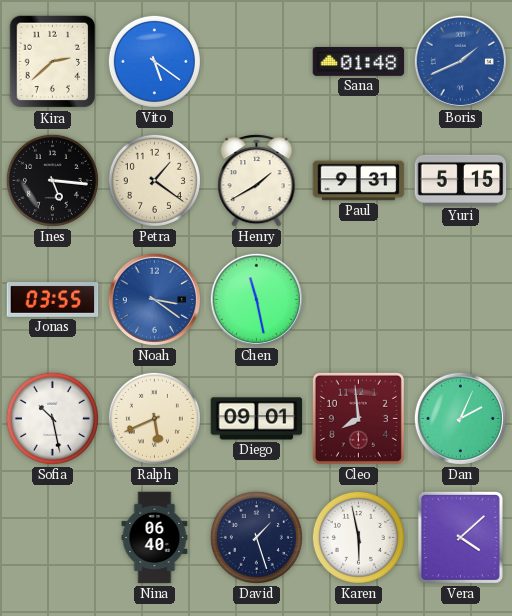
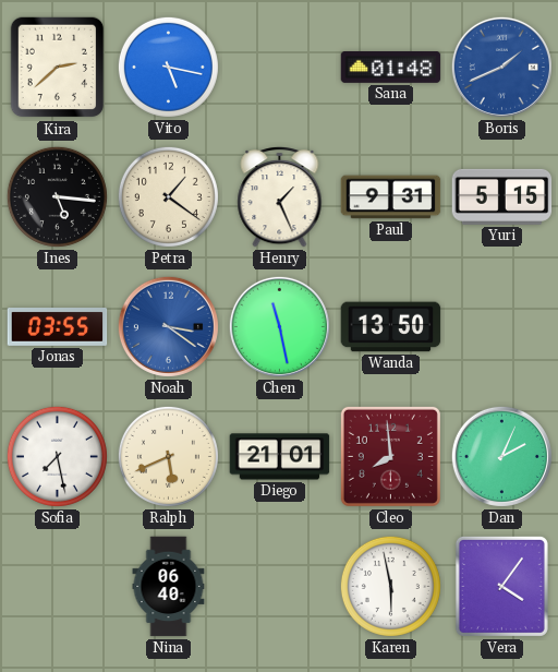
Vito: 5:21 -> 5:17
Henry: 1:40 -> 1:26
Wanda: none -> 13:50
Sofia: 10:28 -> 7:28
Diego: 09:01 -> 21:01
David: 1:27 -> none
Vera: 4:08 -> 4:06
